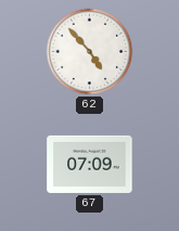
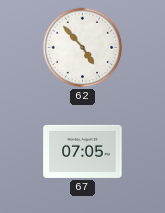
67: 07:09 -> 07:05
